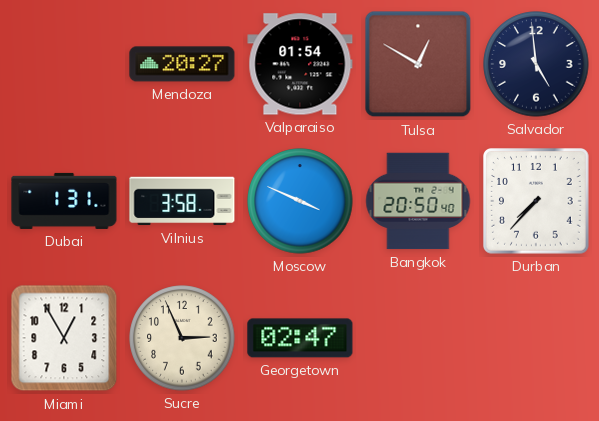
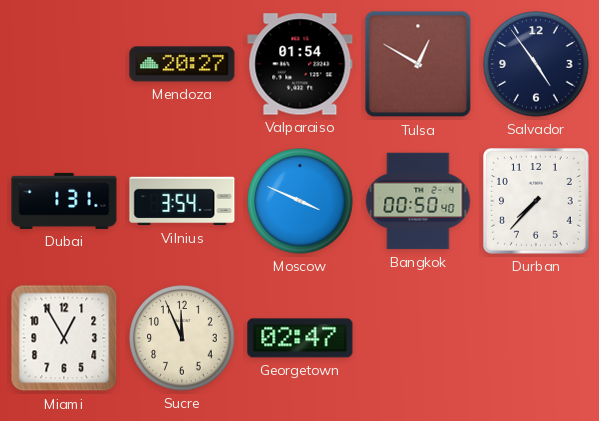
Salvador: 4:59 -> 4:54
Vilnius: 3:58 -> 3:54
Bangkok: 20:50 -> 00:50
Sucre: 2:56 -> 11:56
